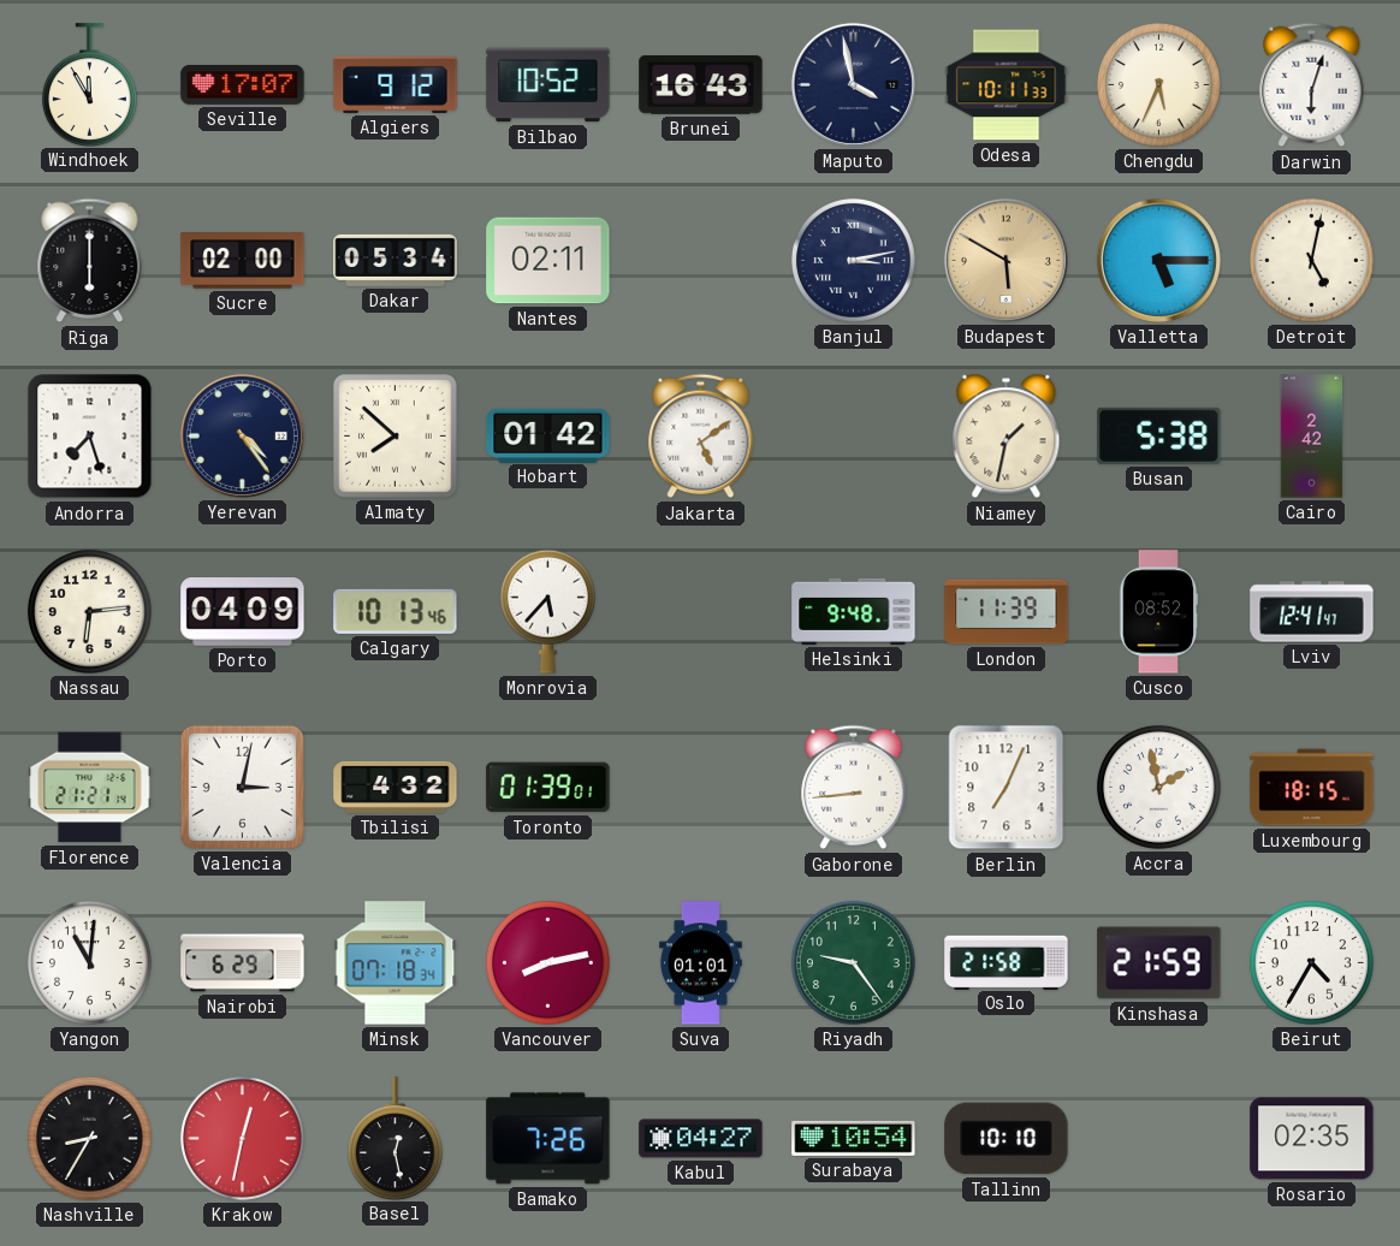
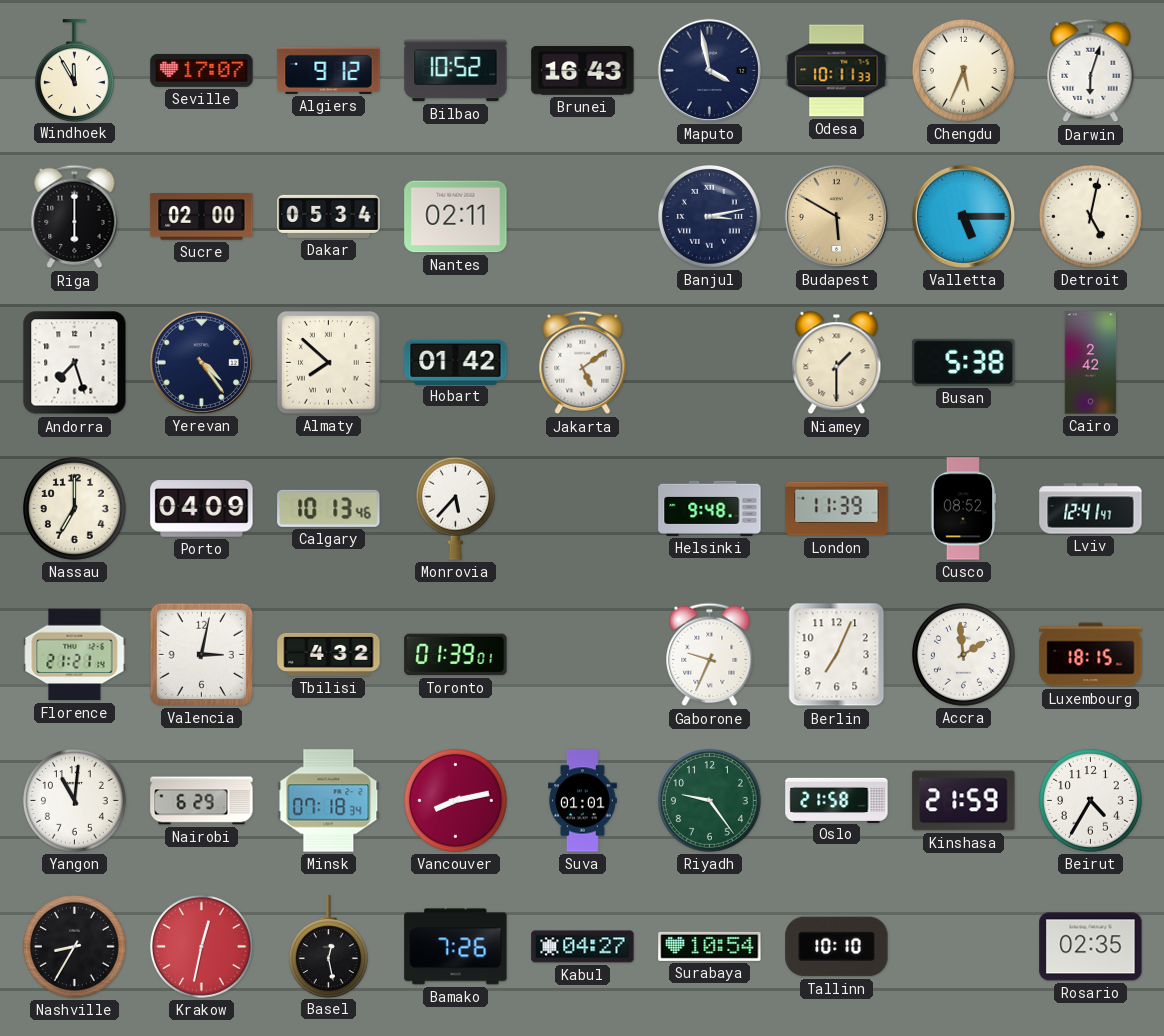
Niamey: 1:32 -> 1:30
Nassau: 6:14 -> 7:00
Gaborone: 8:44 -> 9:34
Accra: 1:58 -> 1:59
